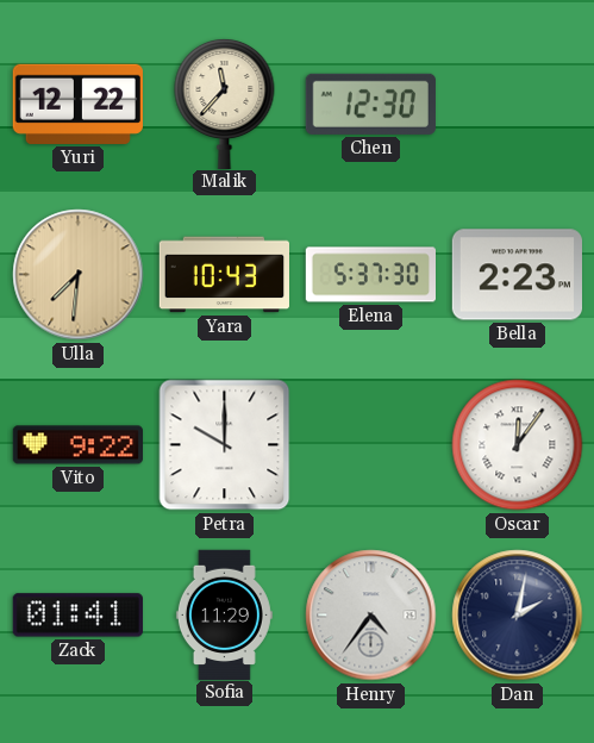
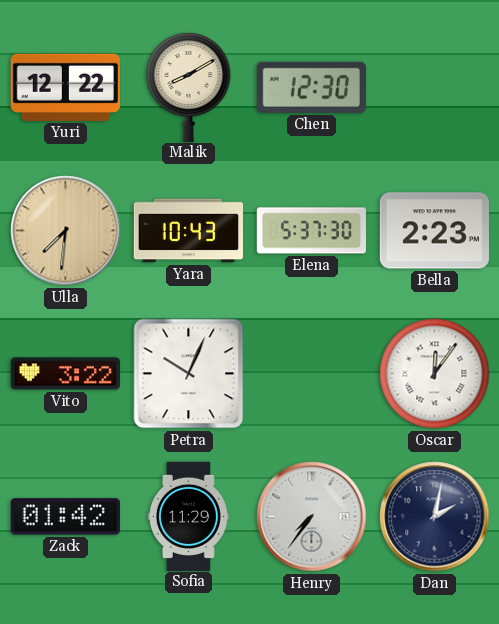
Malik: 11:37 -> 8:10
Vito: 9:22 -> 3:22
Petra: 10:00 -> 10:04
Zack: 01:41 -> 01:42
Henry: 4:36 -> 7:36
